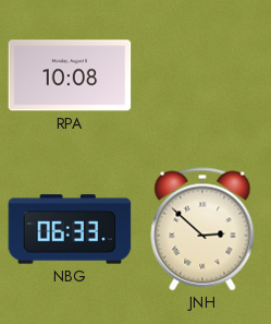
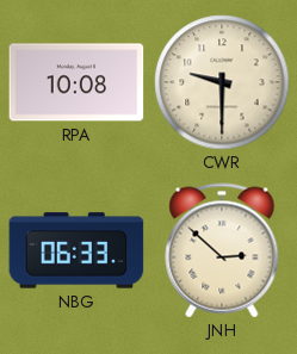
CWR: none -> 9:30
